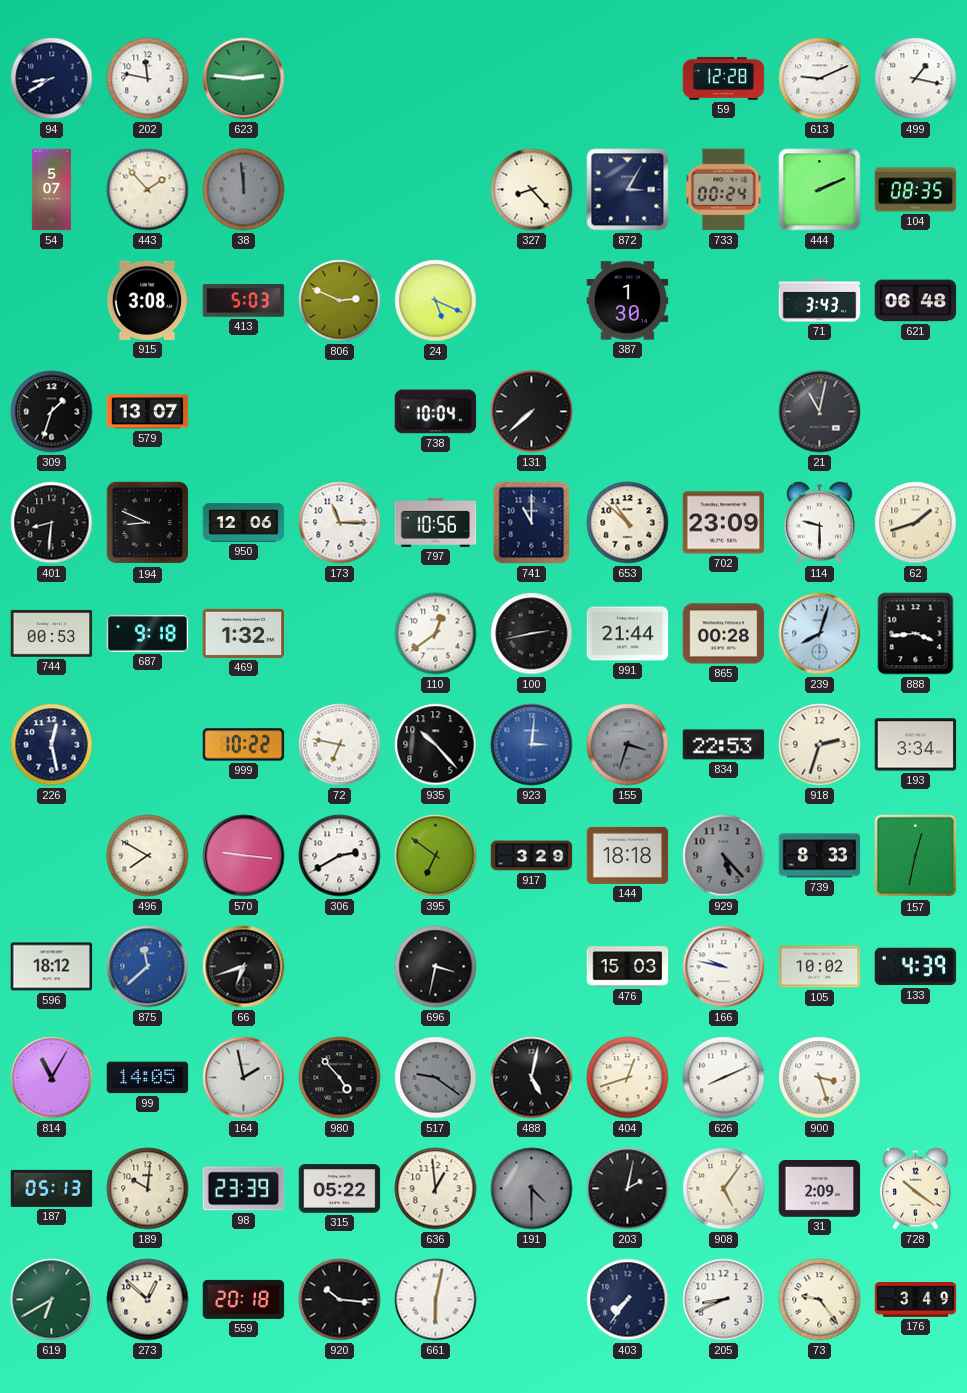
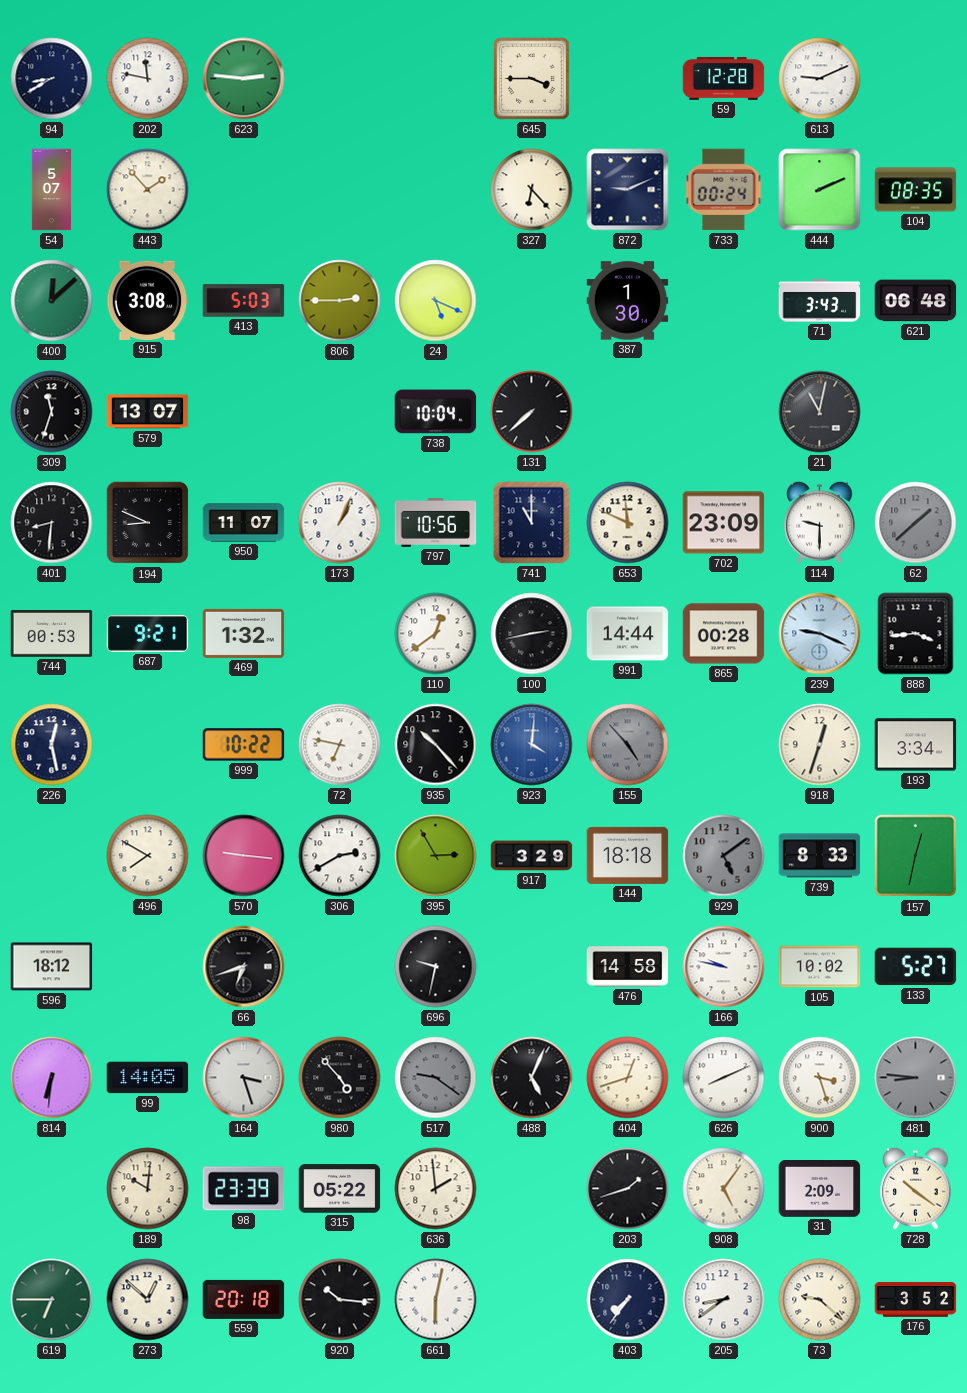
645: none -> 3:45
499: 1:17 -> none
38: 11:59 -> none
327: 8:23 -> 6:23
872: 3:05 -> 9:11
400: none -> 12:08
806: 2:49 -> 2:45
309: 1:33 -> 11:33
950: 12:06 -> 11:07
173: 11:15 -> 1:04
653: 10:52 -> 11:49
62: 1:42 -> 1:38
62 dial: cream -> grey
687: 9:18 -> 9:21
991: 21:44 -> 14:44
239: 8:03 -> 9:19
923: 3:01 -> 4:01
155: 3:33 -> 4:53
834: 22:53 -> none
918: 2:33 -> 12:33
395: 6:51 -> 2:55
929: 5:23 -> 5:09
875: 11:38 -> none
696: 3:32 -> 9:32
476: 15:03 -> 14:58
133: 4:39 -> 5:27
814: 11:05 -> 6:31
164: 1:58 -> 3:27
488: 5:02 -> 5:04
481: none -> 8:46
187: 05:13 -> none
636: 12:59 -> 1:59
191: 4:30 -> none
203: 2:02 -> 1:42
619: 6:40 -> 6:45
205: 8:41 -> 8:39
73: 9:24 -> 9:22
176: 3:49 -> 3:52
